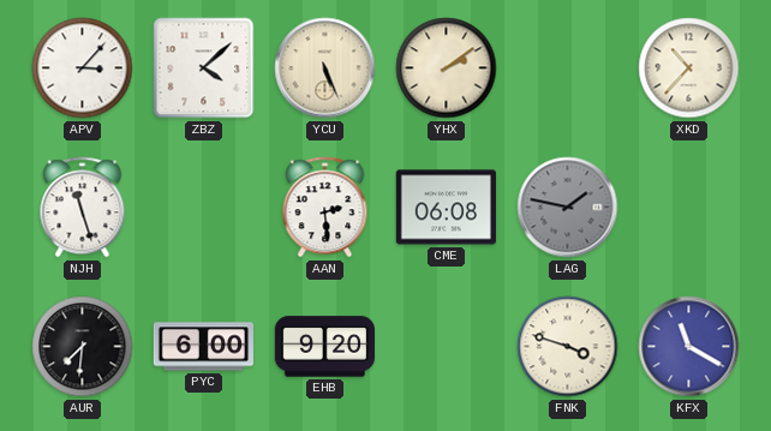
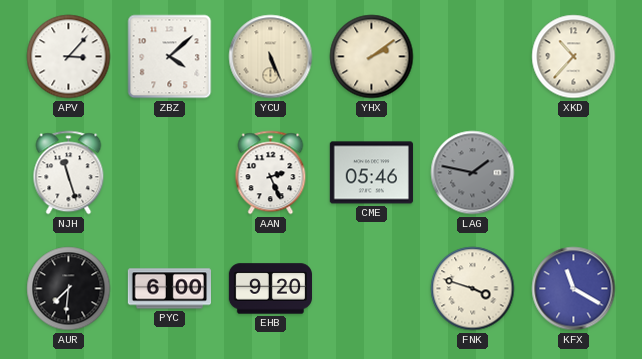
AAN: 2:29 -> 2:26
CME: 06:08 -> 05:46
